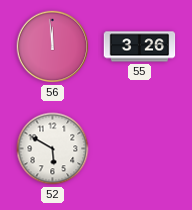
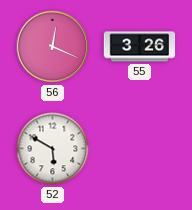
56: 11:59 -> 12:19
